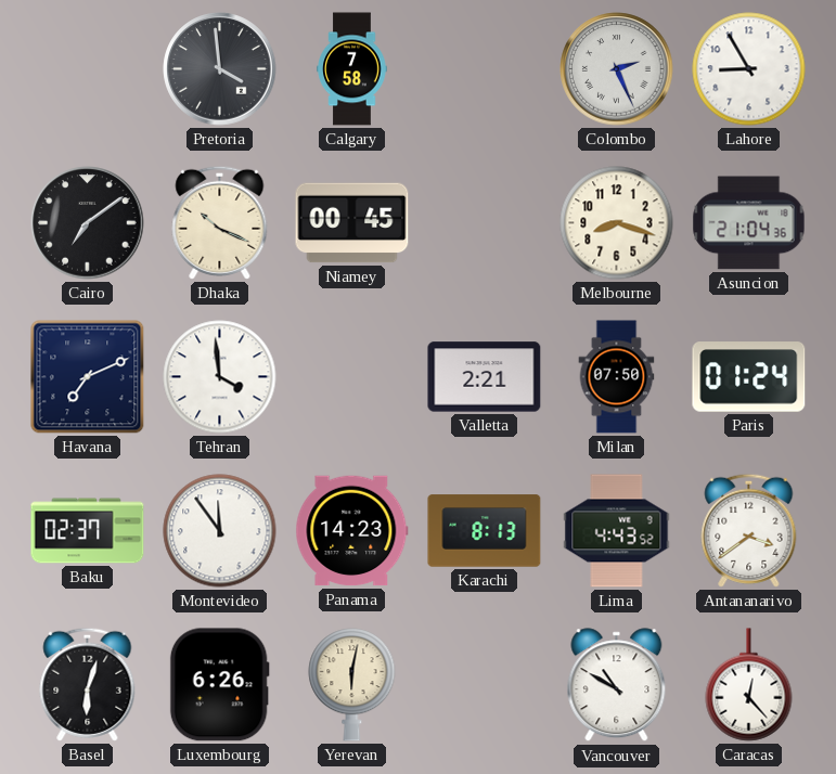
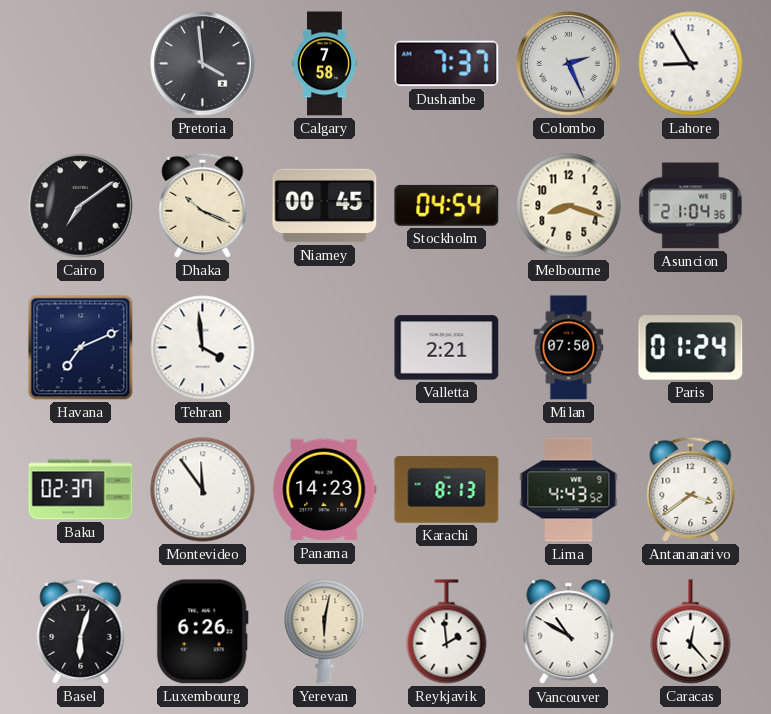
Dushanbe: none -> 7:37
Stockholm: none -> 04:54
Reykjavik: none -> 1:59
